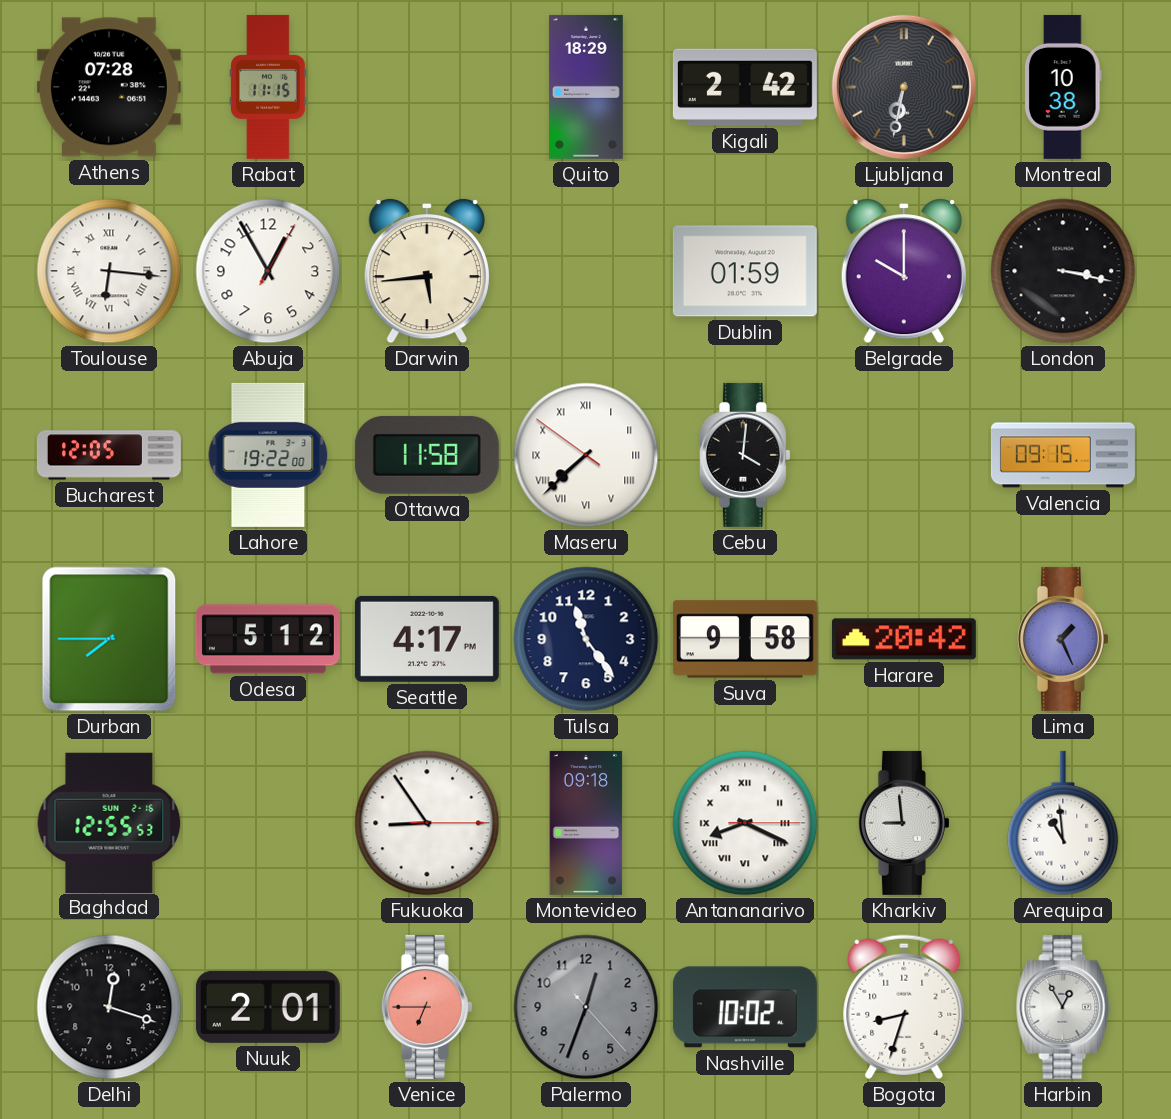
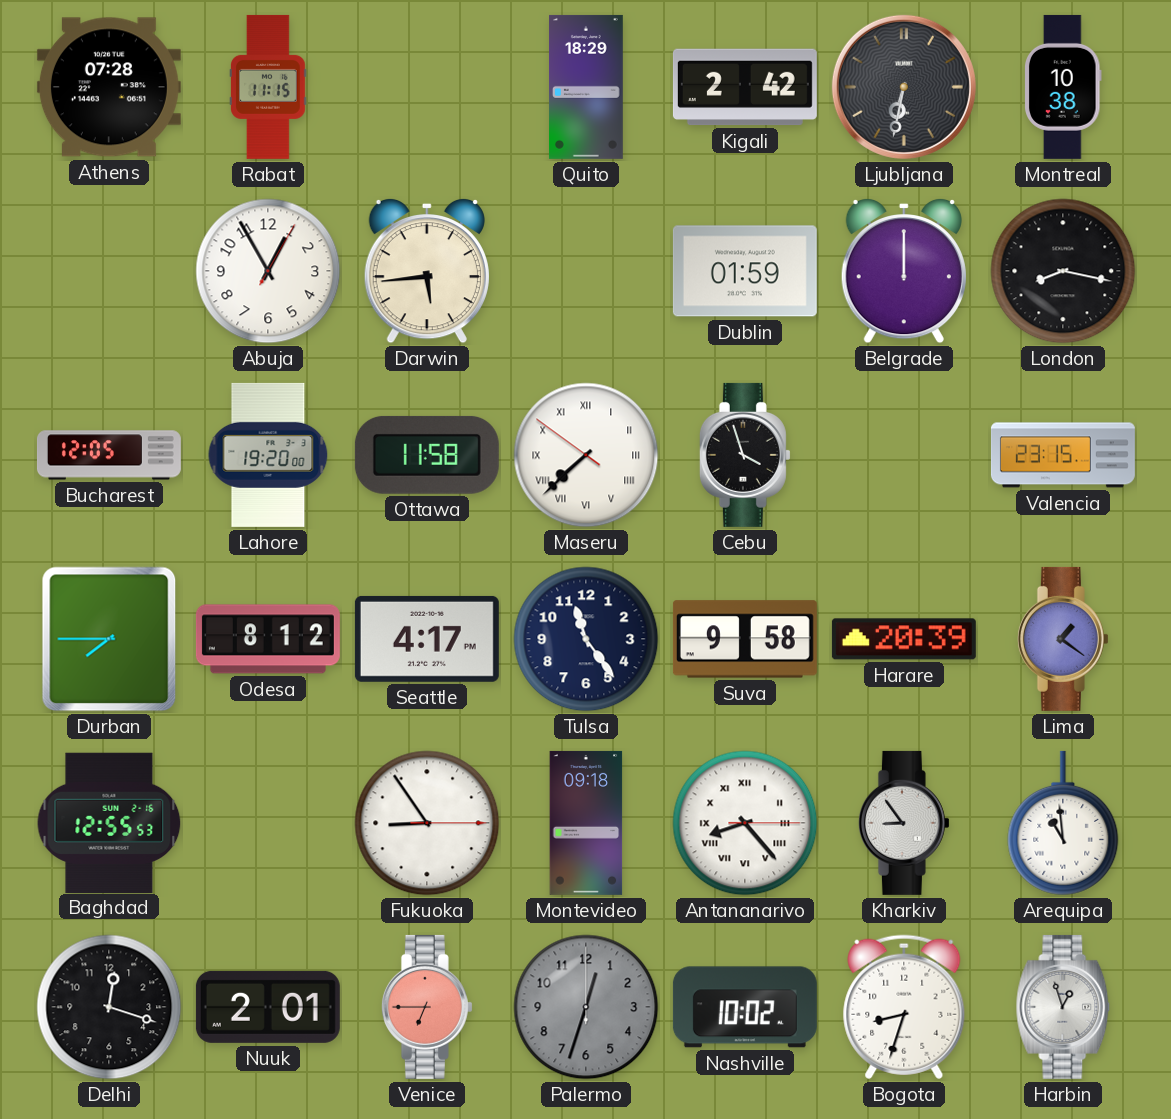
Toulouse: 6:16 -> none
Belgrade: 10:00 -> 12:00
London: 3:17 -> 8:17
Lahore: 19:22 -> 19:20
Cebu: 4:01 -> 3:57
Valencia: 09:15 -> 23:15
Odesa: 5:12 -> 8:12
Harare: 20:42 -> 20:39
Lima: 1:26 -> 1:21
Antananarivo: 8:19 -> 8:23
Kharkiv: 8:59 -> 8:54
Palermo: 12:33:23 -> 12:33:00
Harbin: 12:55 -> 12:57
